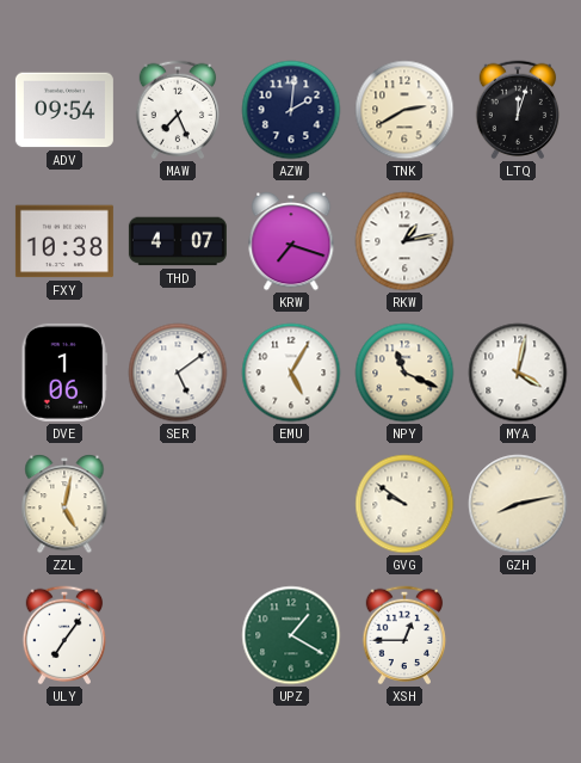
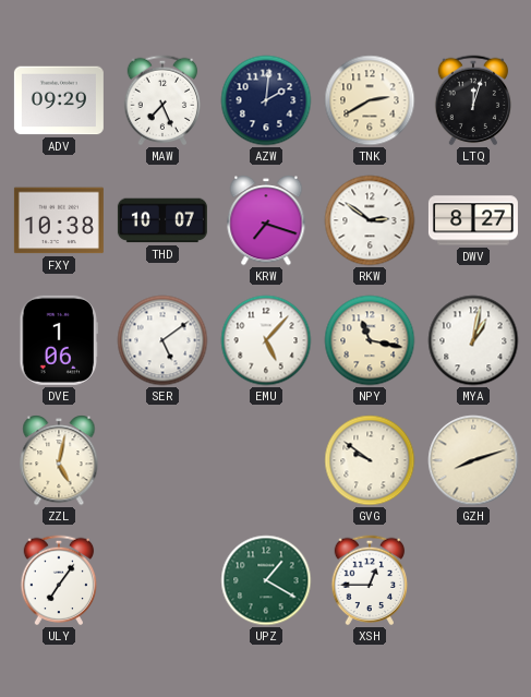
ADV: 09:54 -> 09:29
THD: 4:07 -> 10:07
RKW: 1:13 -> 2:51
DWV: none -> 8:27
EMU: 5:05 -> 5:07
NPY: 11:19 -> 11:17
MYA: 4:02 -> 1:02
GZH: 8:13 -> 8:12
